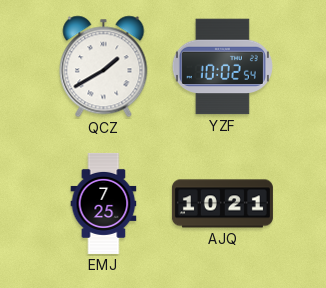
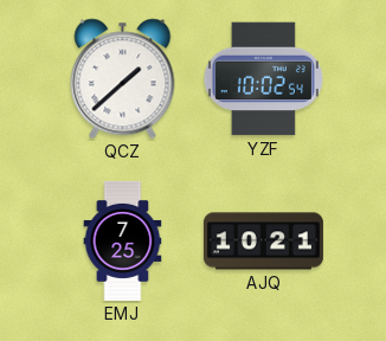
QCZ: 1:40 -> 1:38
